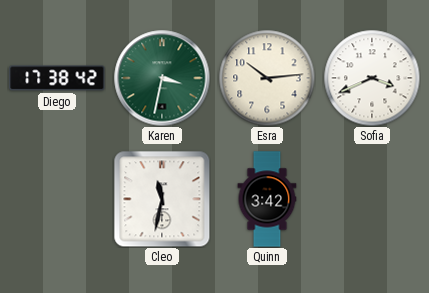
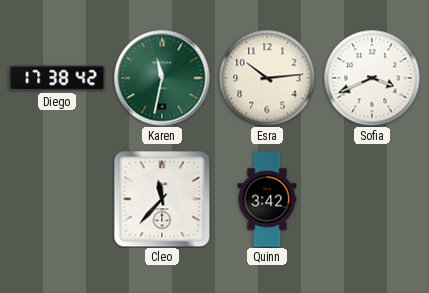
Karen: 3:32 -> 11:32
Cleo: 11:32 -> 11:37
